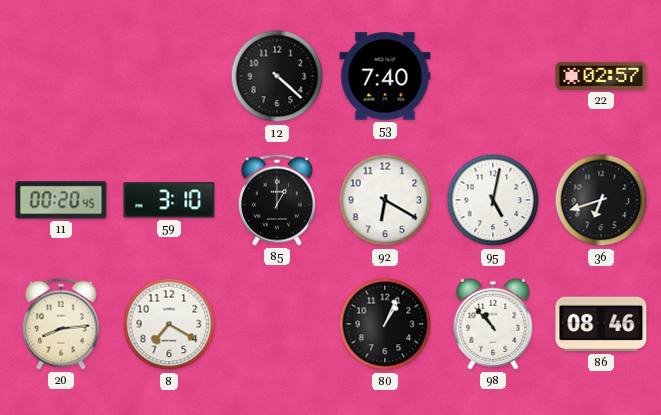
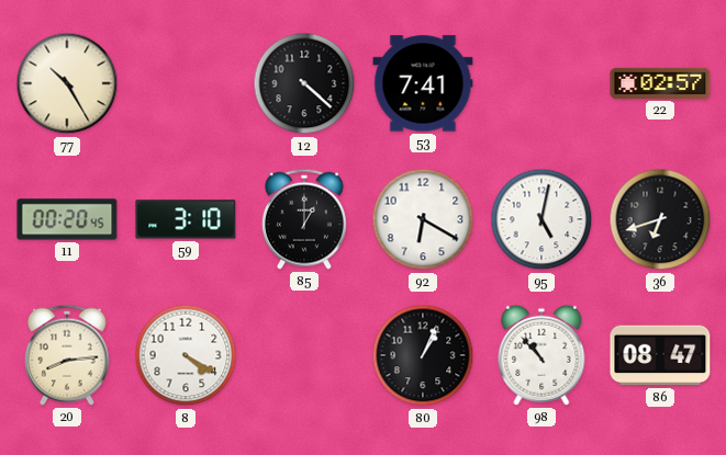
77: none -> 10:25
53: 7:40 -> 7:41
8: 7:20 -> 4:20
86: 08:46 -> 08:47
